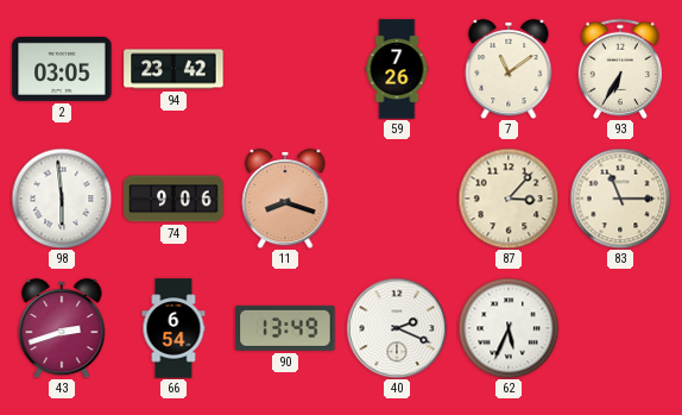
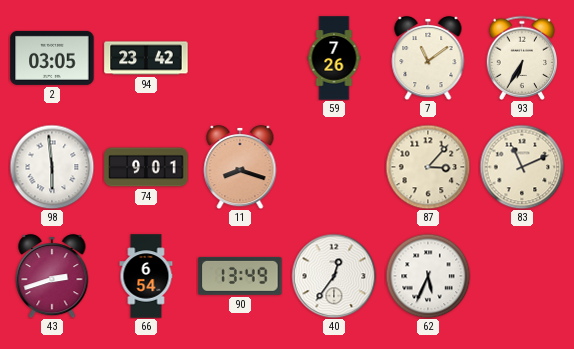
74: 9:06 -> 9:01
83: 11:15 -> 11:11
40: 2:19 -> 12:36
